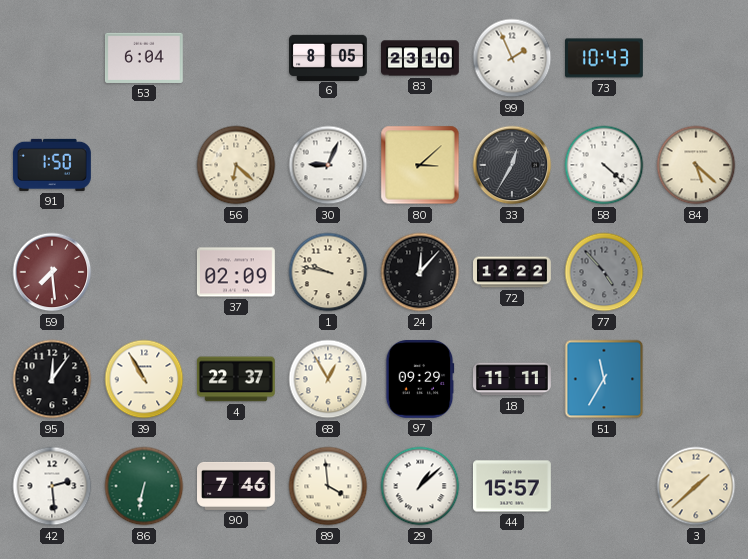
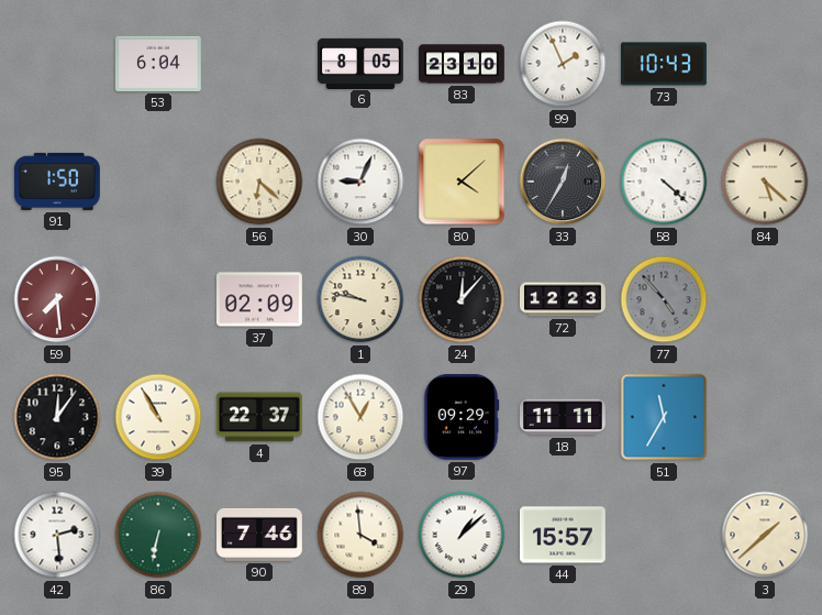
80: 3:08 -> 4:08
72: 12:22 -> 12:23
